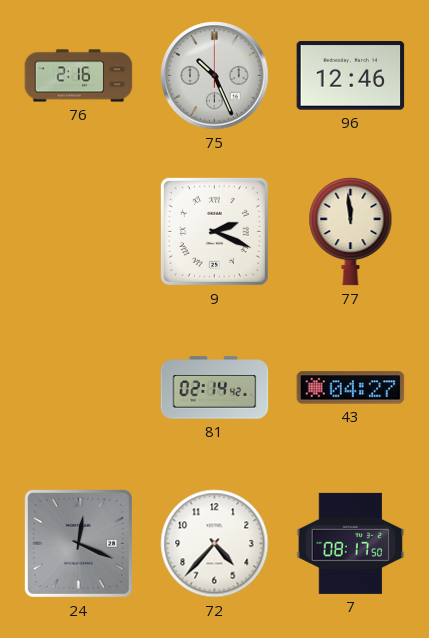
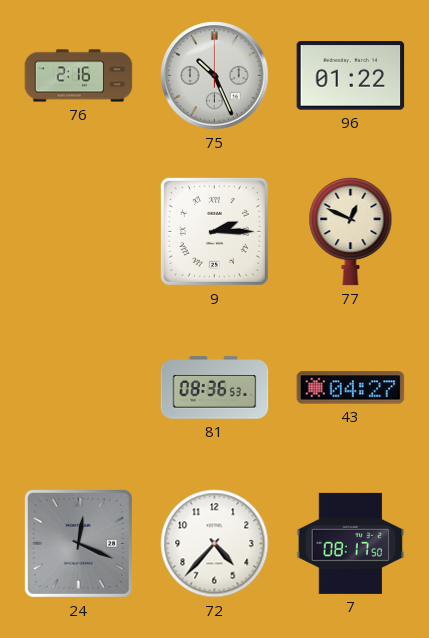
96: 12:46 -> 01:22
9: 2:19 -> 2:15
77: 11:59 -> 12:49
81: 02:14 -> 08:36
